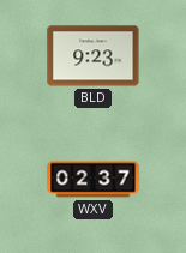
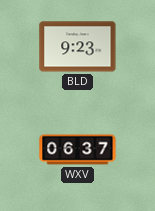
WXV: 02:37 -> 06:37
